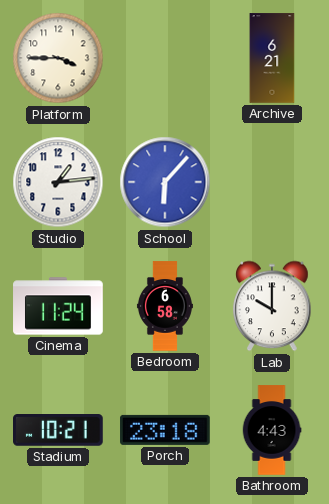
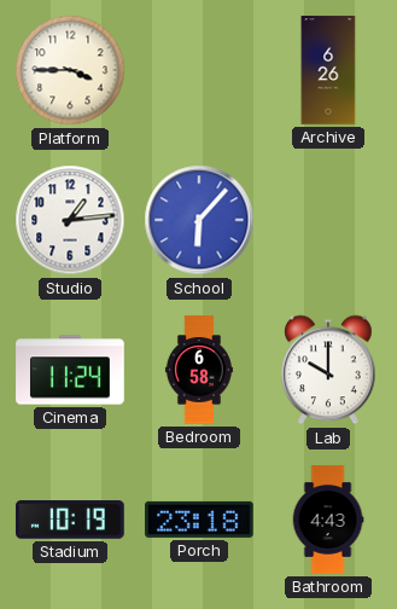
Archive: 6:21 -> 6:26
Stadium: 10:21 -> 10:19
